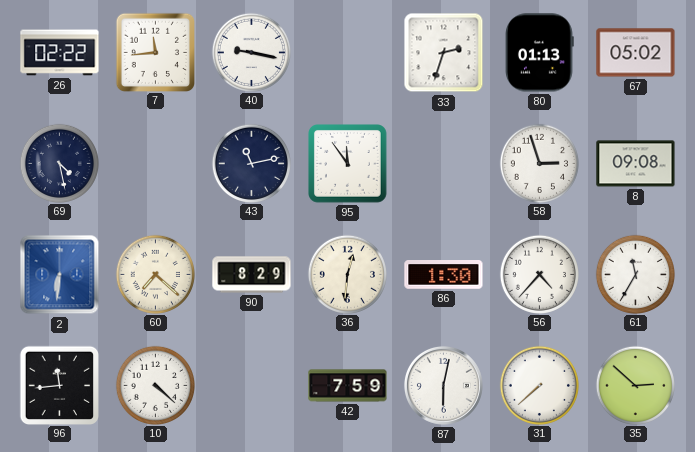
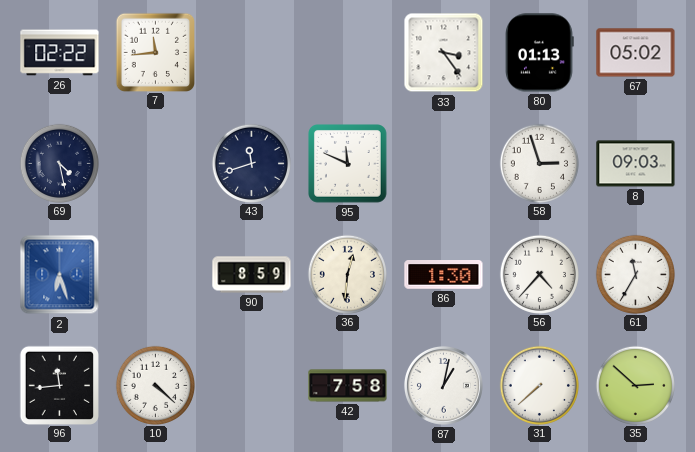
40: 9:17 -> none
33: 2:33 -> 3:24
43: 11:13 -> 11:42
95: 11:54 -> 11:49
8: 09:08 -> 09:03
2: 6:31 -> 6:27
60: 7:22 -> none
90: 8:29 -> 8:59
42: 7:59 -> 7:58
87: 6:02 -> 1:02
